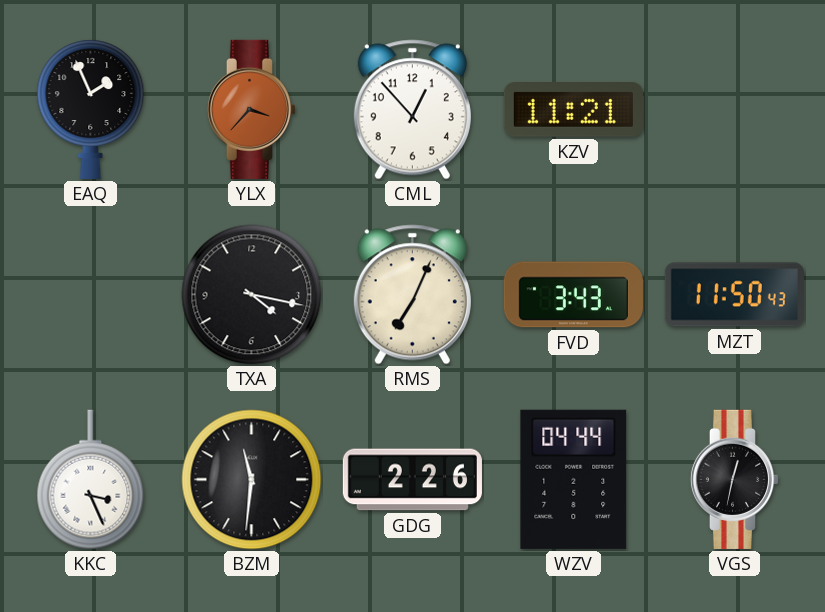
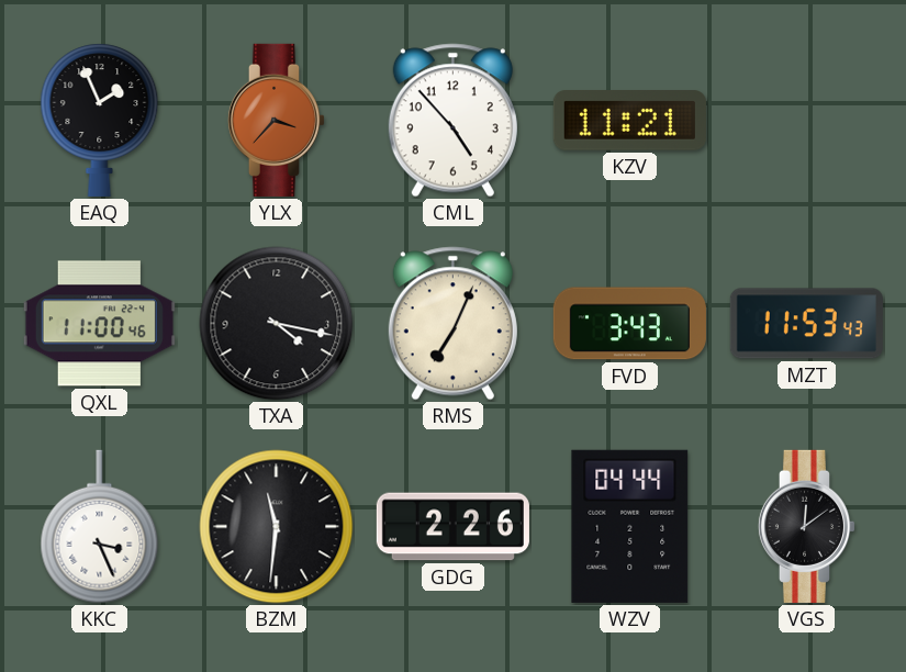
CML: 12:53 -> 4:53
QXL: none -> 11:00
MZT: 11:50 -> 11:53
VGS: 12:32 -> 12:09
